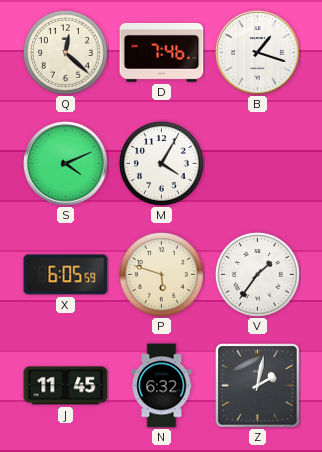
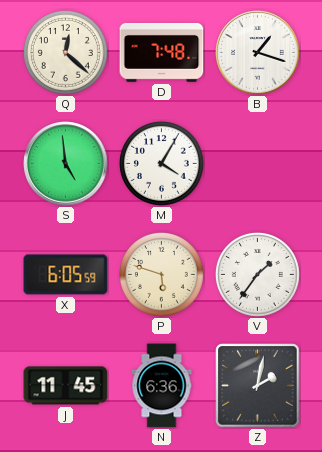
D: 7:46 -> 7:48
S: 4:11 -> 4:59
N: 6:32 -> 6:36
